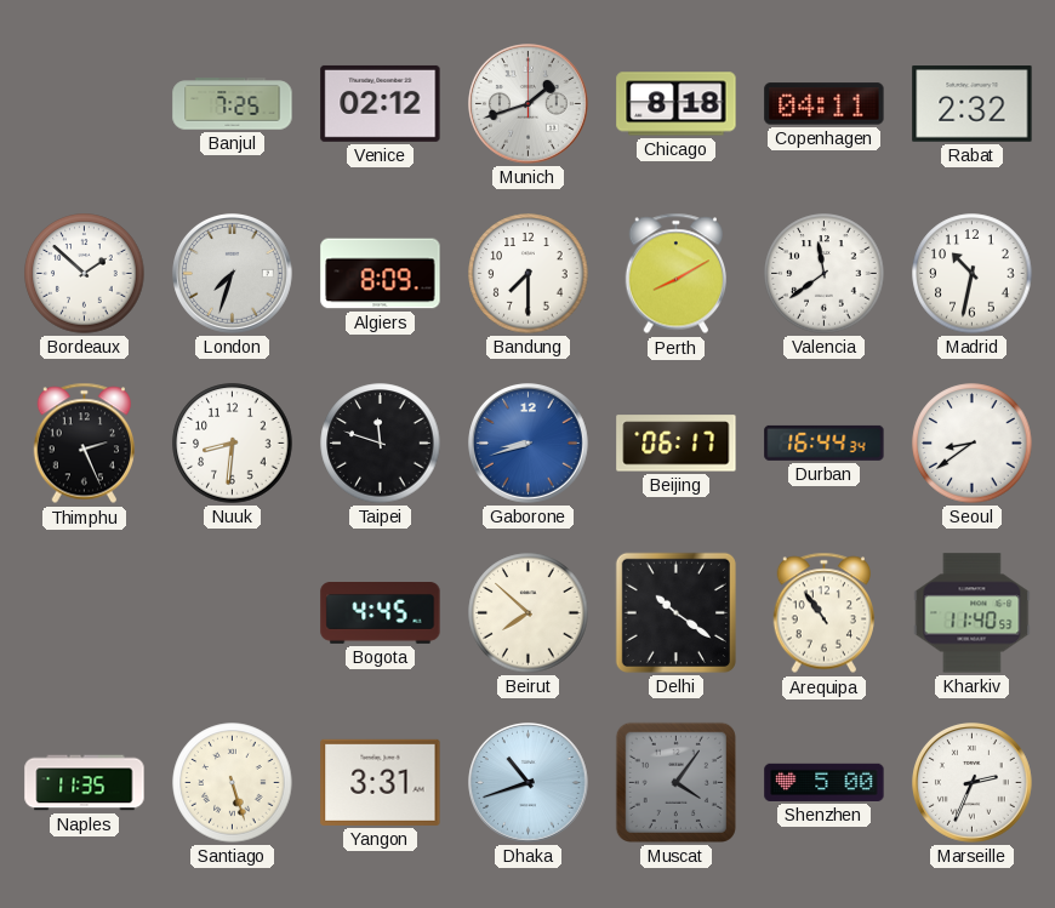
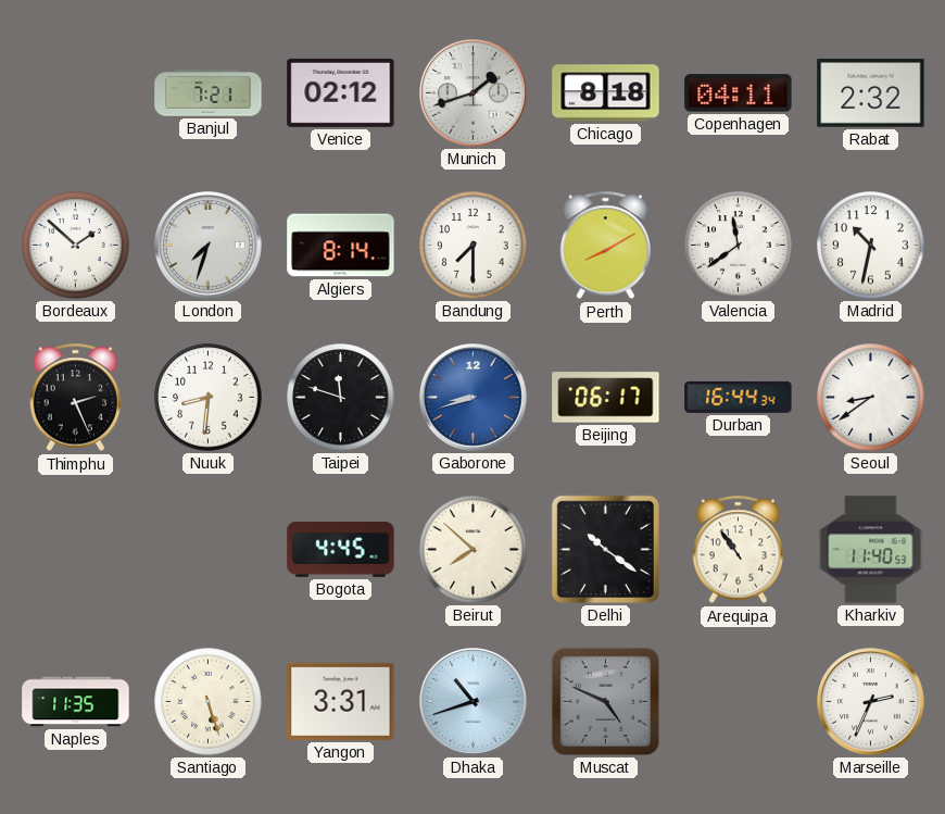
Banjul: 7:25 -> 7:21
Algiers: 8:09 -> 8:14
Muscat: 4:06 -> 4:49
Shenzhen: 5:00 -> none
